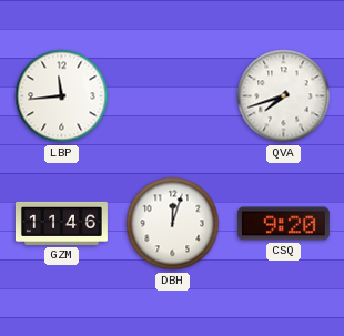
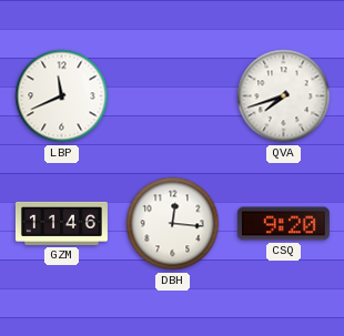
LBP: 11:44 -> 11:41
DBH: 12:03 -> 12:16
